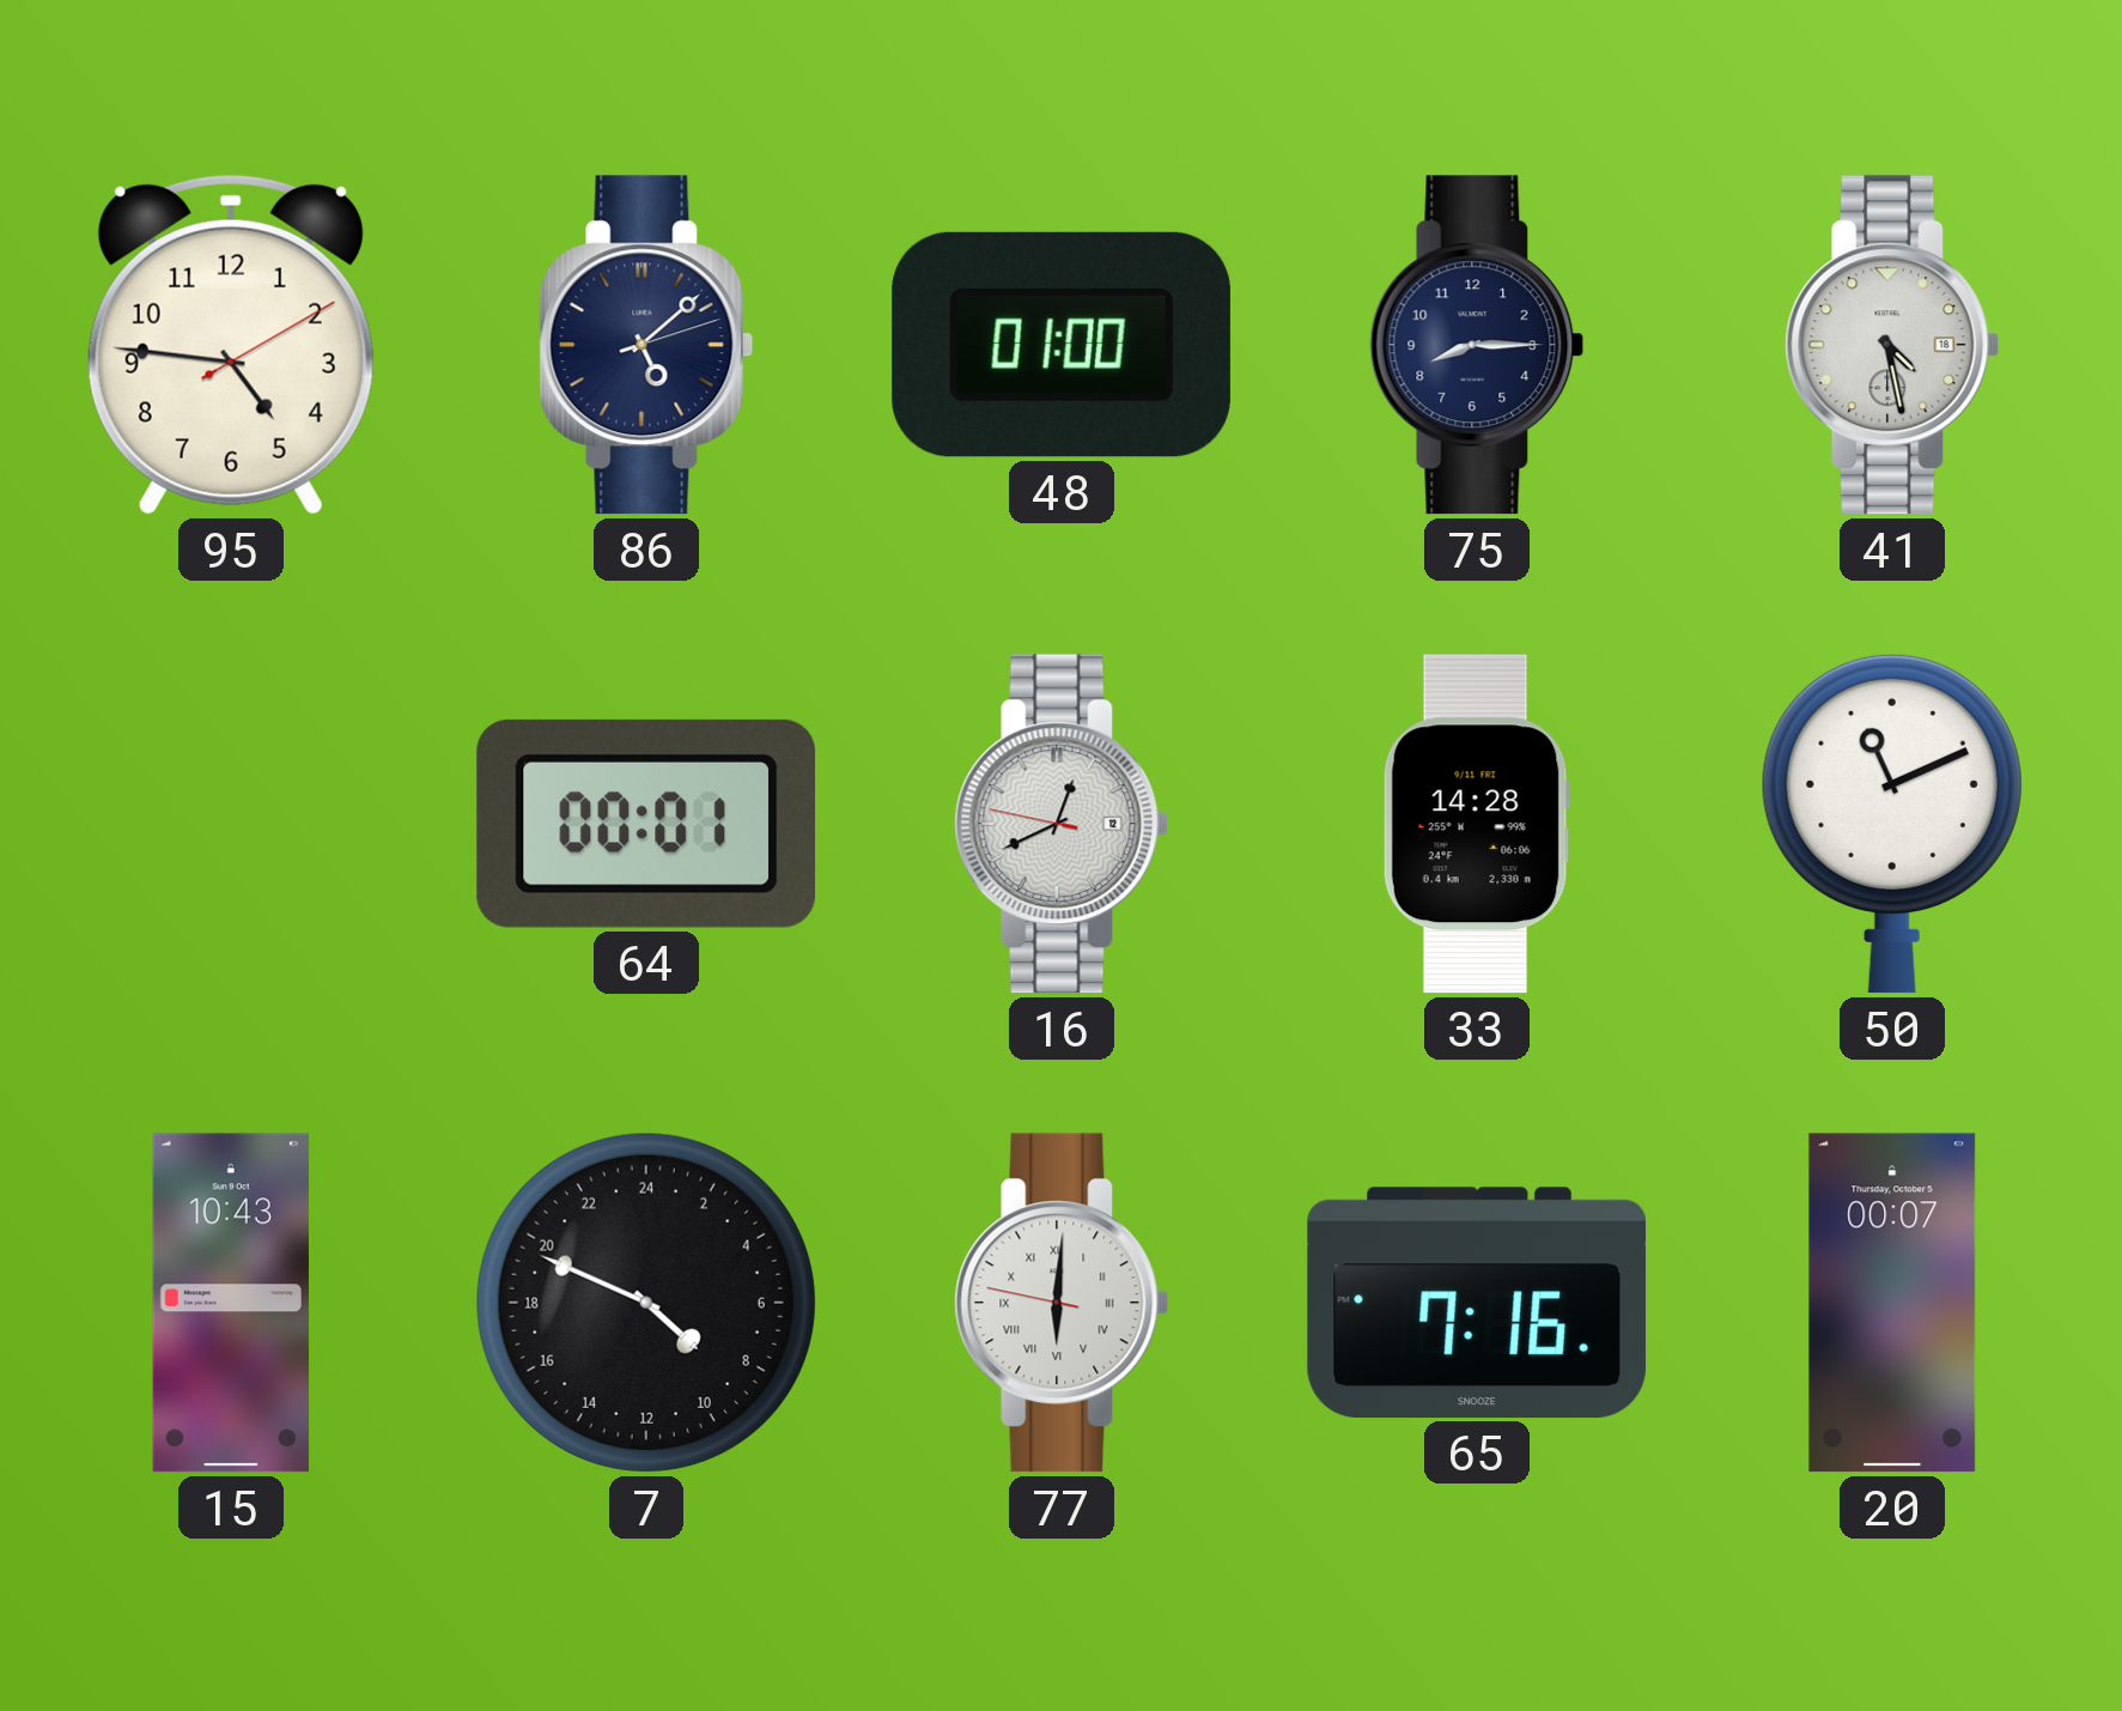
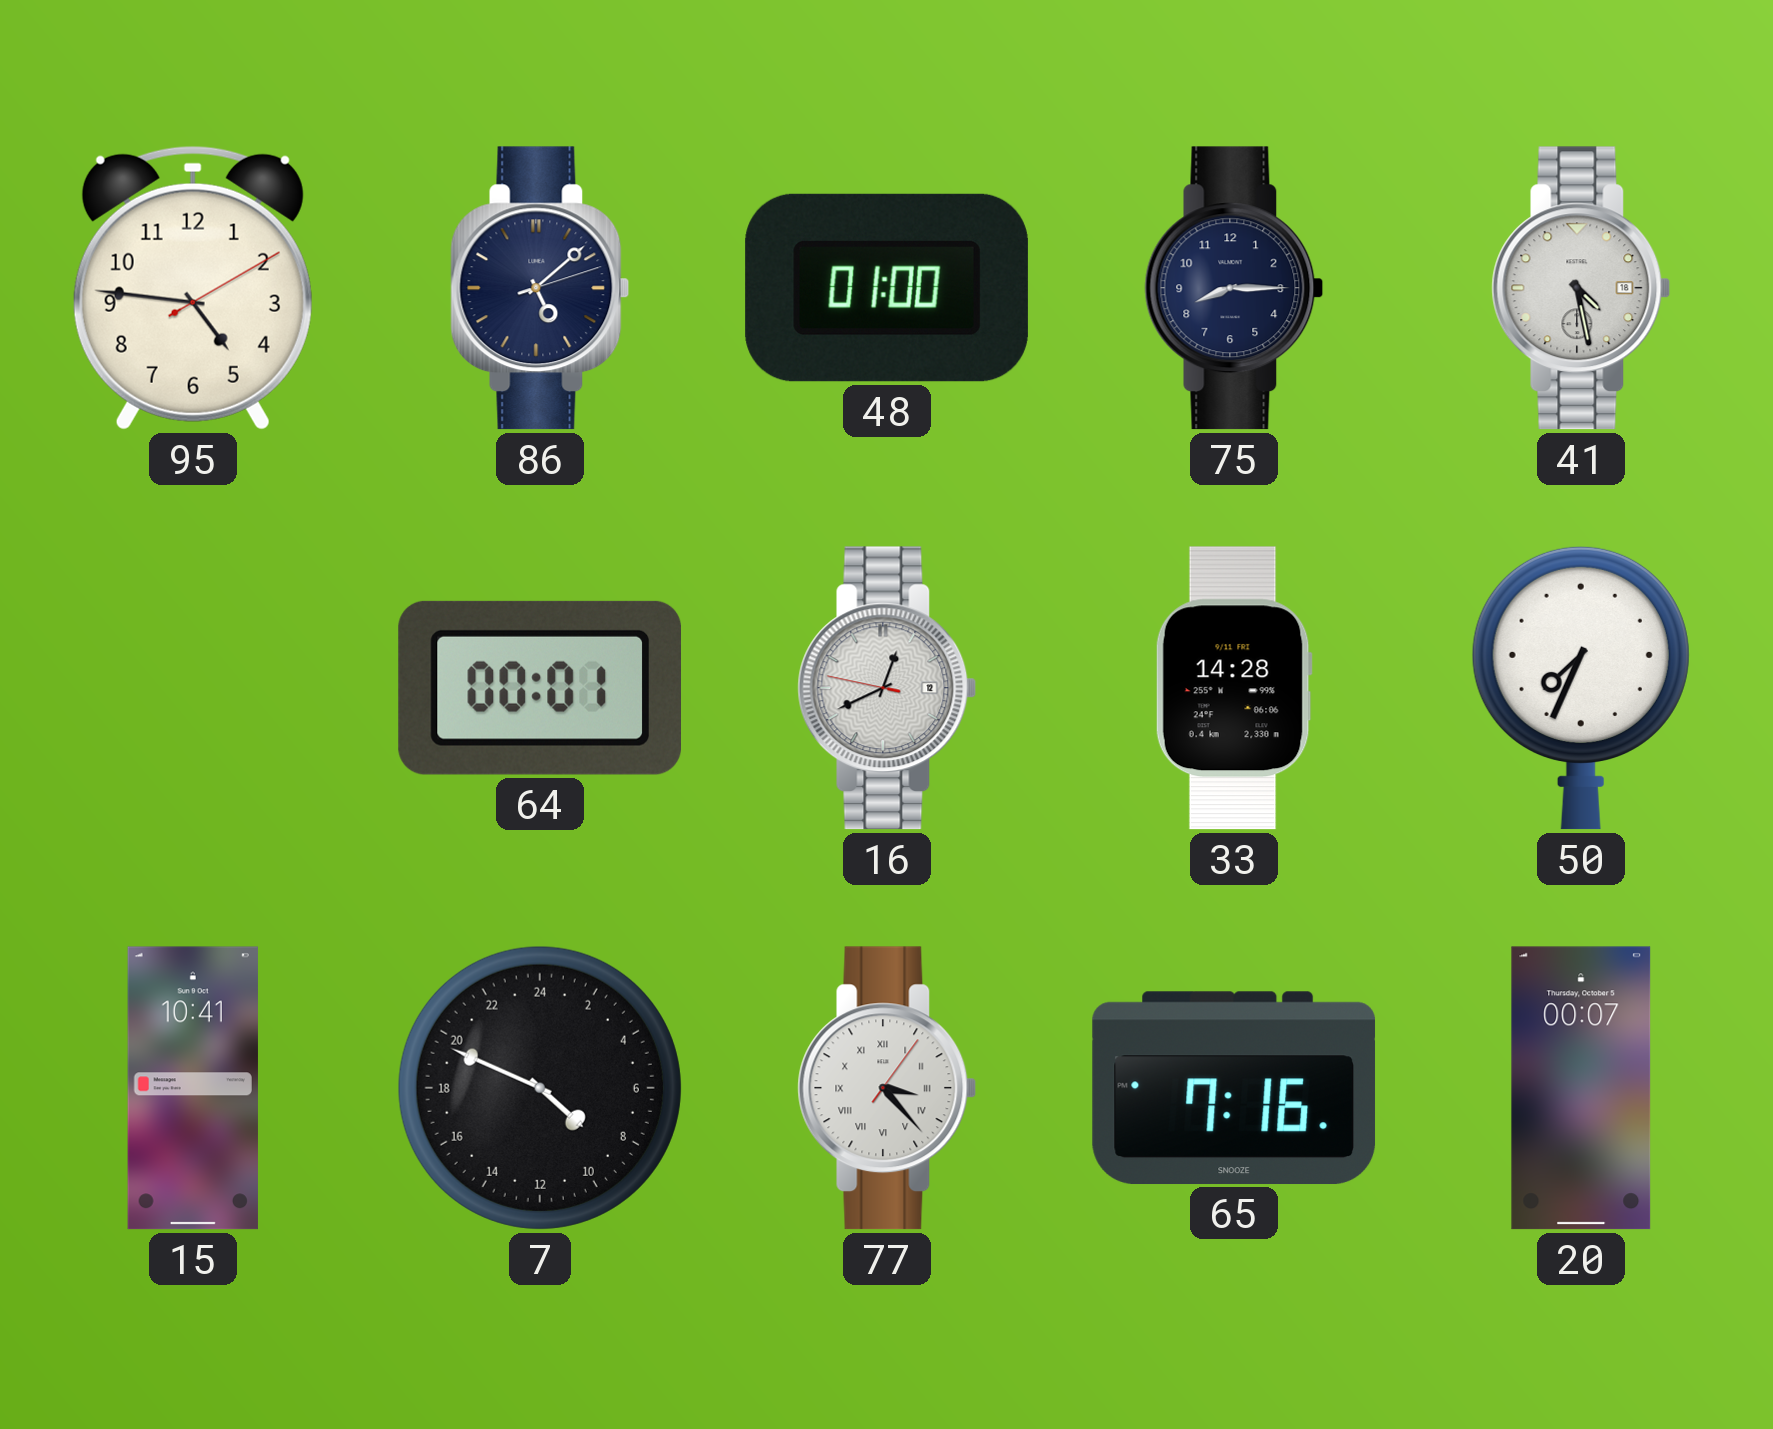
50: 11:11 -> 7:34
15: 10:43 -> 10:41
77: 6:00 -> 3:23
